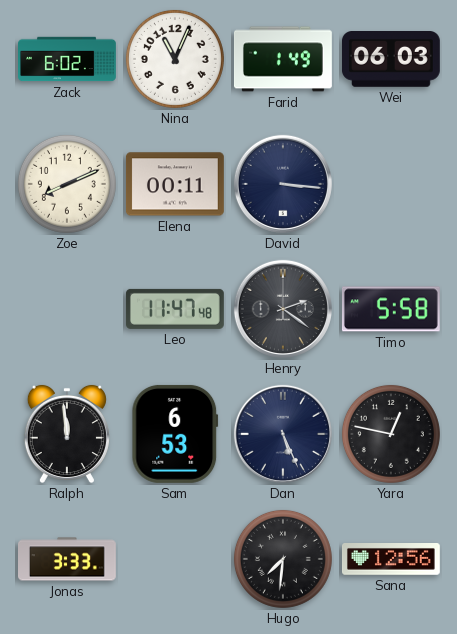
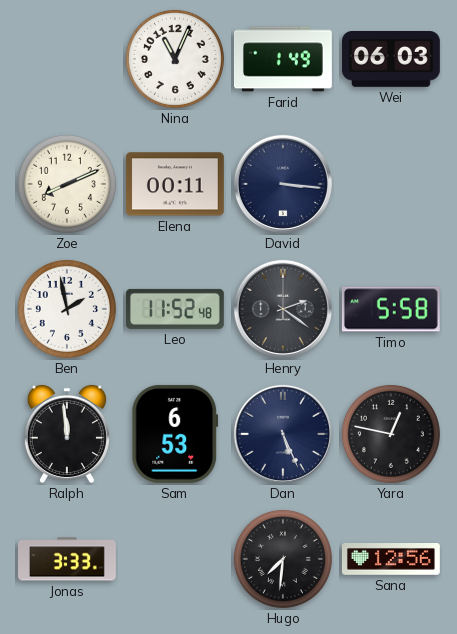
Zack: 6:02 -> none
Ben: none -> 1:58
Leo: 11:47 -> 11:52
